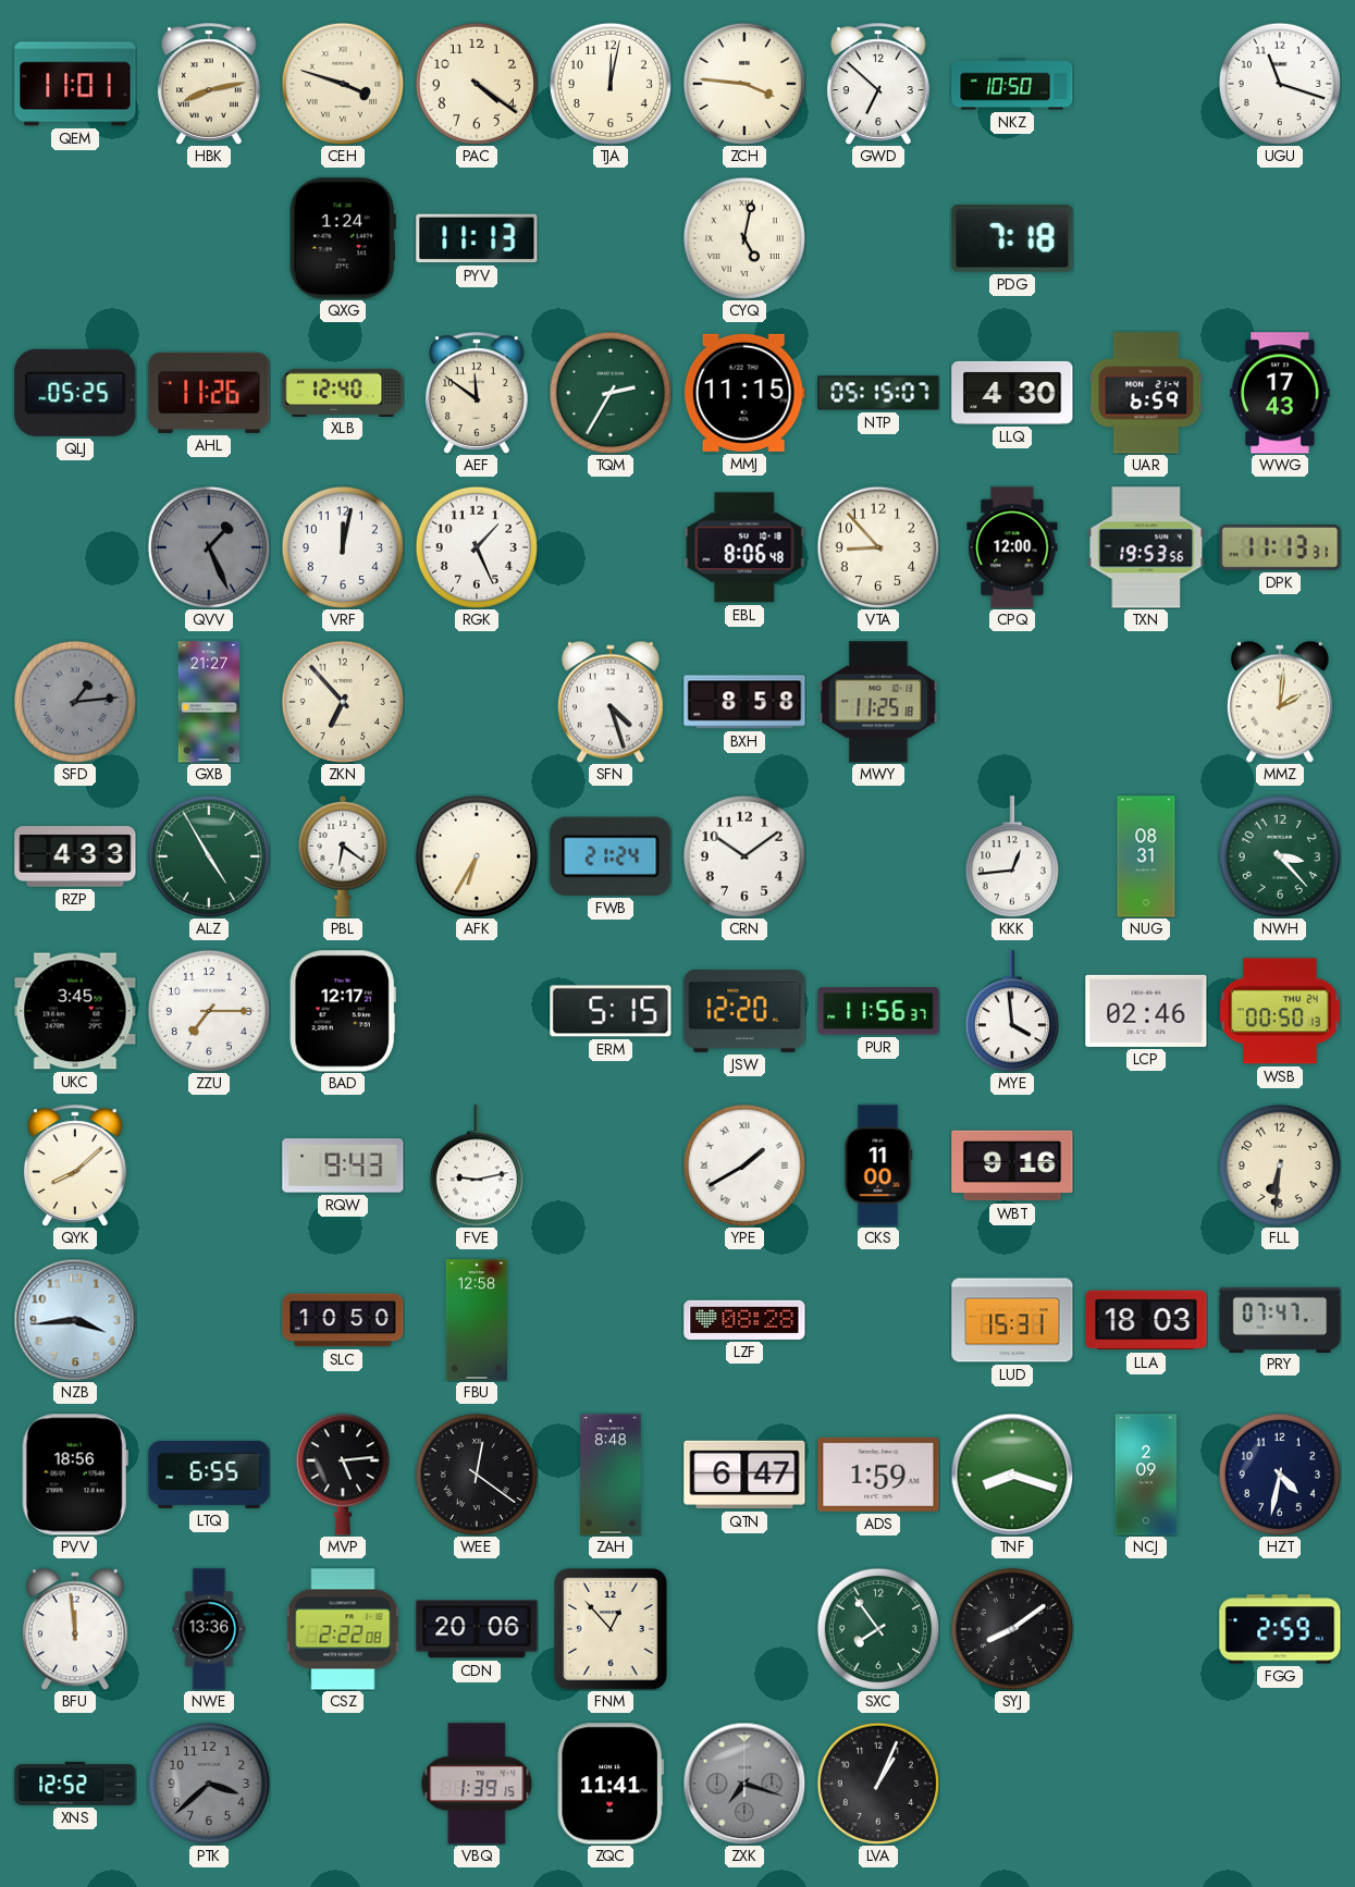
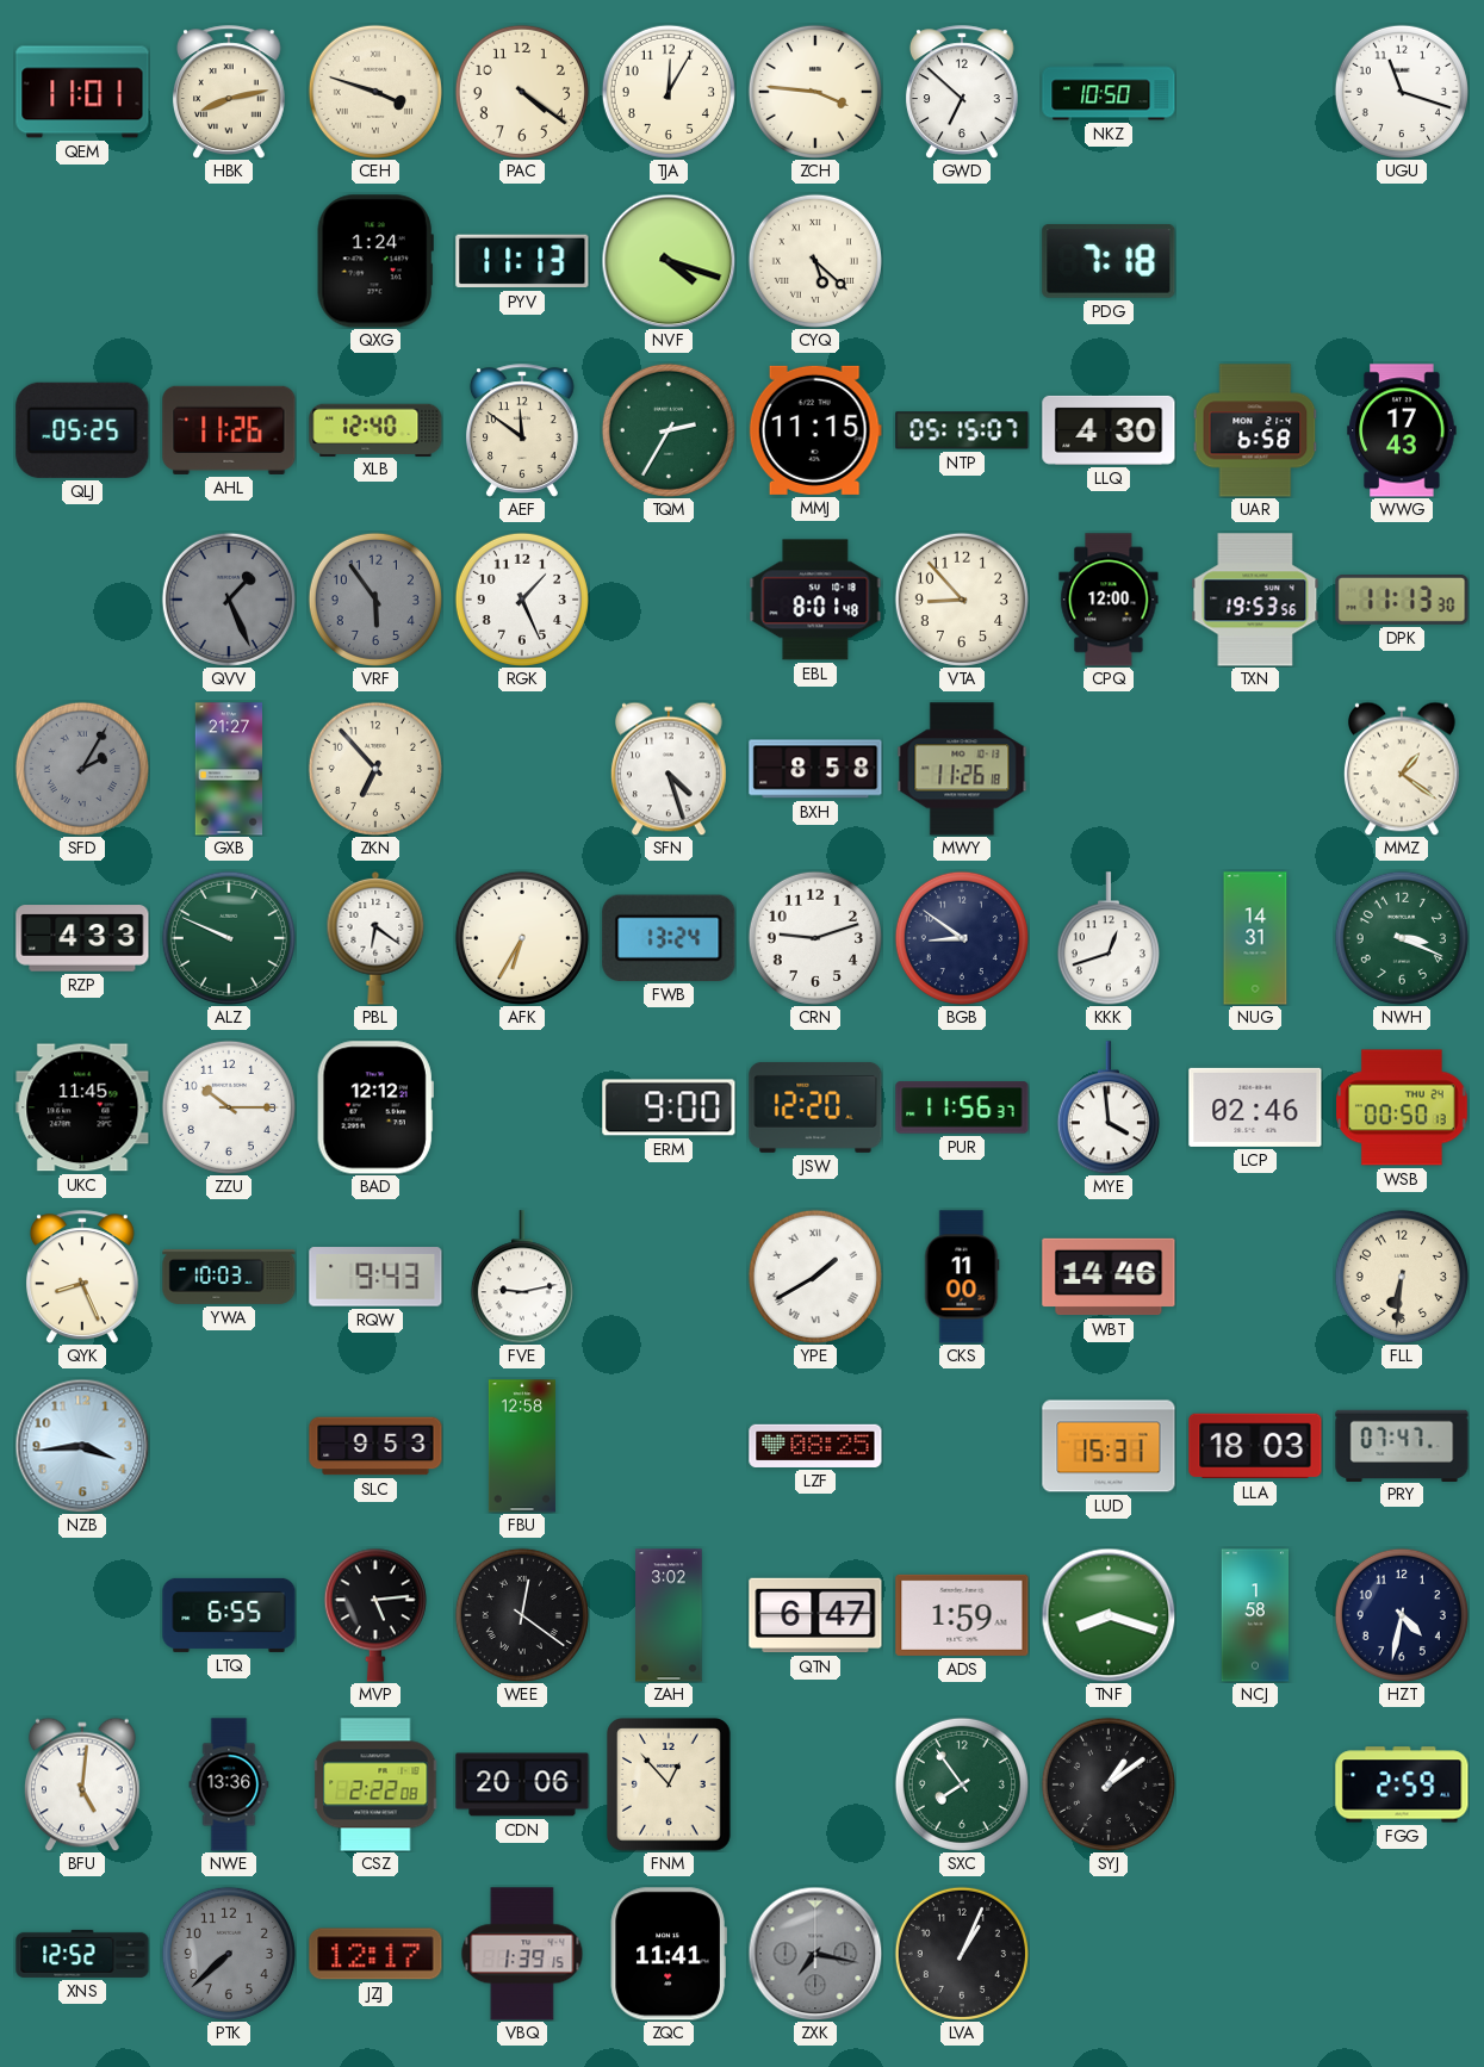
TJA: 12:02 -> 12:05
NVF: none -> 4:18
CYQ: 5:02 -> 5:22
UAR: 6:59 -> 6:58
VRF: 12:02 -> 5:54
VRF dial: white -> grey
EBL: 8:06 -> 8:01
DPK: 11:13:31 -> 11:13:30
SFD: 1:14 -> 2:05
MWY: 11:25 -> 11:26
MMZ: 2:01 -> 1:21
ALZ: 4:55 -> 9:49
FWB: 21:24 -> 13:24
CRN: 10:09 -> 9:12
BGB: none -> 8:51
KKK: 12:44 -> 12:42
NUG: 08:31 -> 14:31
NWH: 3:23 -> 3:19
UKC: 3:45 -> 11:45
ZZU: 7:15 -> 10:15
BAD: 12:17 -> 12:12
ERM: 5:15 -> 9:00
QYK: 8:08 -> 8:26
YWA: none -> 10:03
WBT: 9:16 -> 14:46
SLC: 10:50 -> 9:53
LZF: 08:28 -> 08:25
PVV: 18:56 -> none
ZAH: 8:48 -> 3:02
NCJ: 2:09 -> 1:58
BFU: 11:59 -> 5:01
SYJ: 8:09 -> 1:09
PTK: 3:38 -> 7:38
JZJ: none -> 12:17
ZXK: 7:18 -> 7:17
